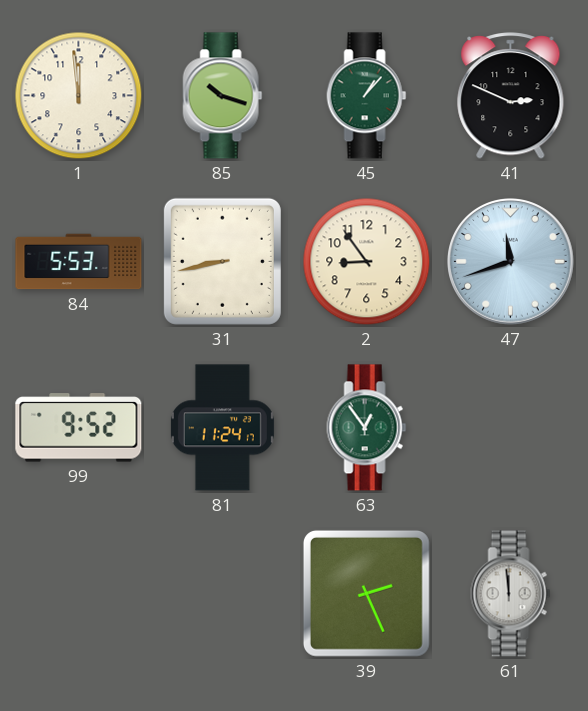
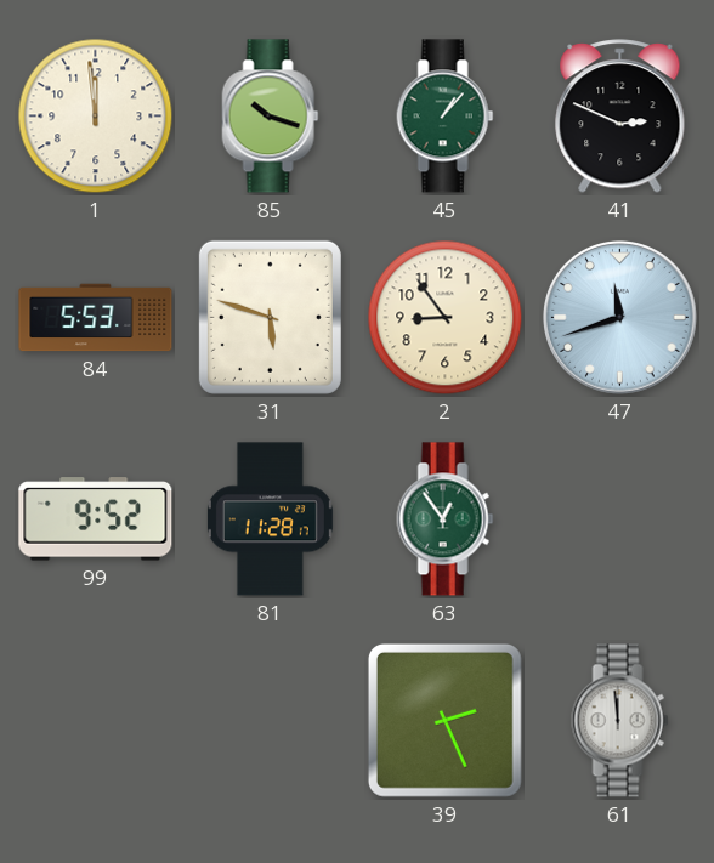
31: 8:43 -> 5:48
81: 11:24 -> 11:28
